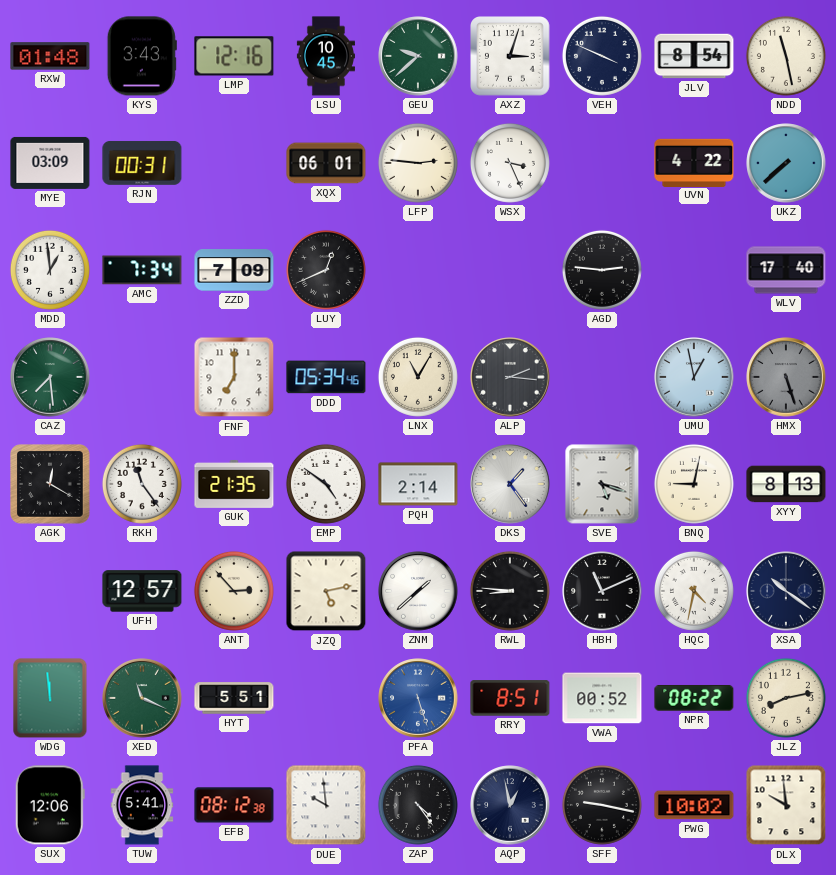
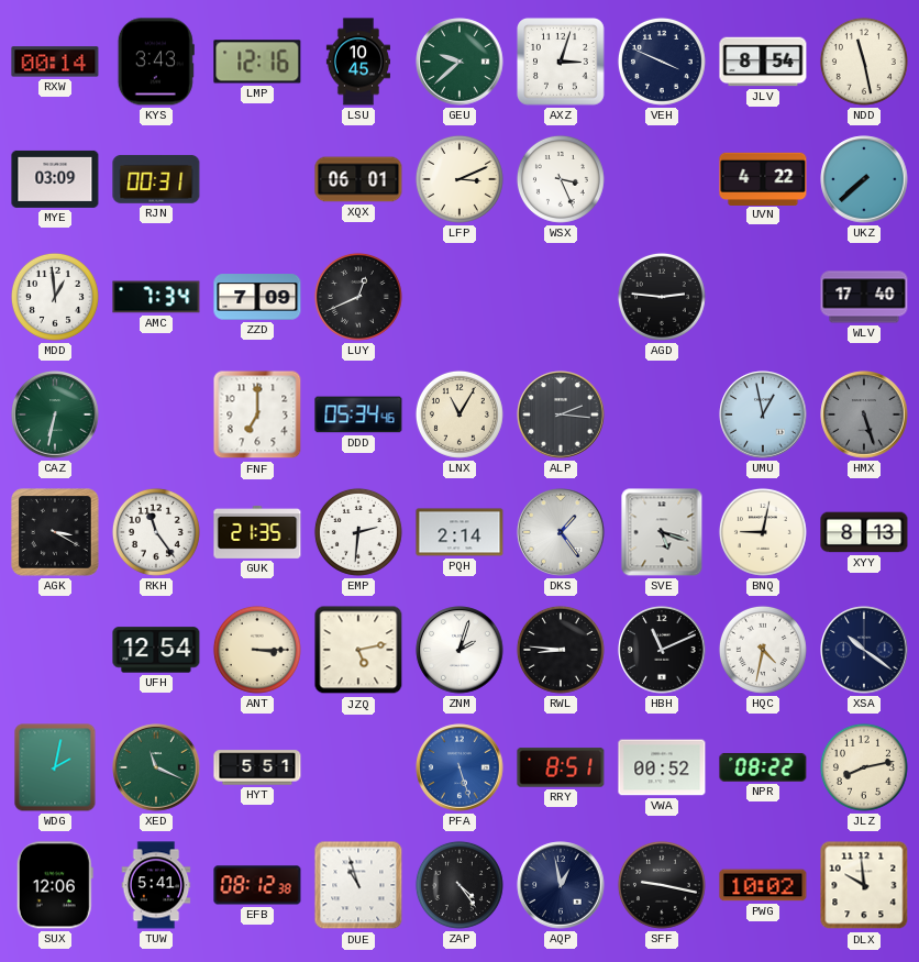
RXW: 01:48 -> 00:14
LFP: 2:46 -> 3:11
CAZ: 7:29 -> 6:32
AGK: 12:20 -> 3:20
EMP: 4:51 -> 2:31
UFH: 12:57 -> 12:54
ANT: 2:53 -> 3:15
ZNM: 1:38 -> 2:03
WDG: 11:59 -> 2:02
DUE: 9:59 -> 10:57
